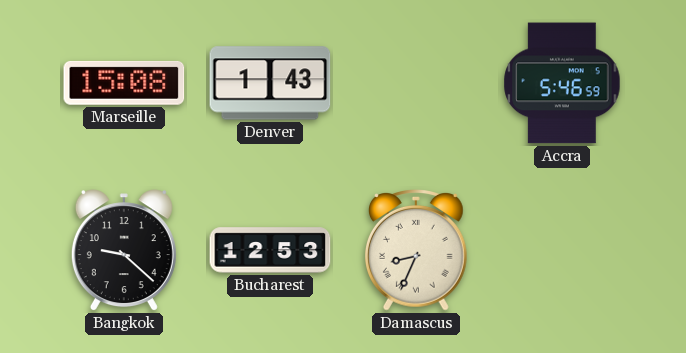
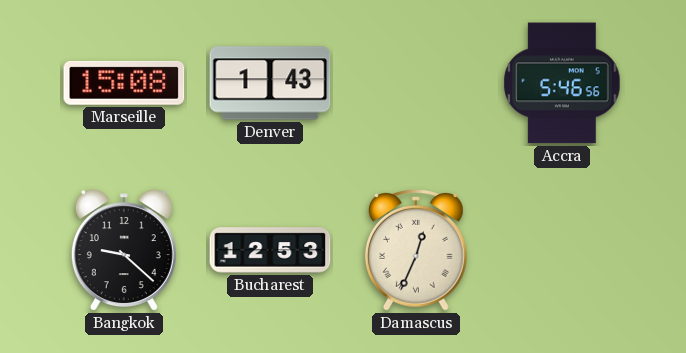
Accra: 5:46:59 -> 5:46:56
Damascus: 8:34 -> 12:34
